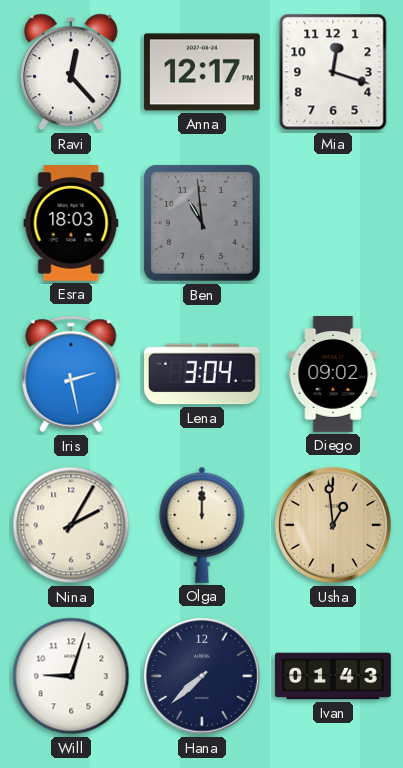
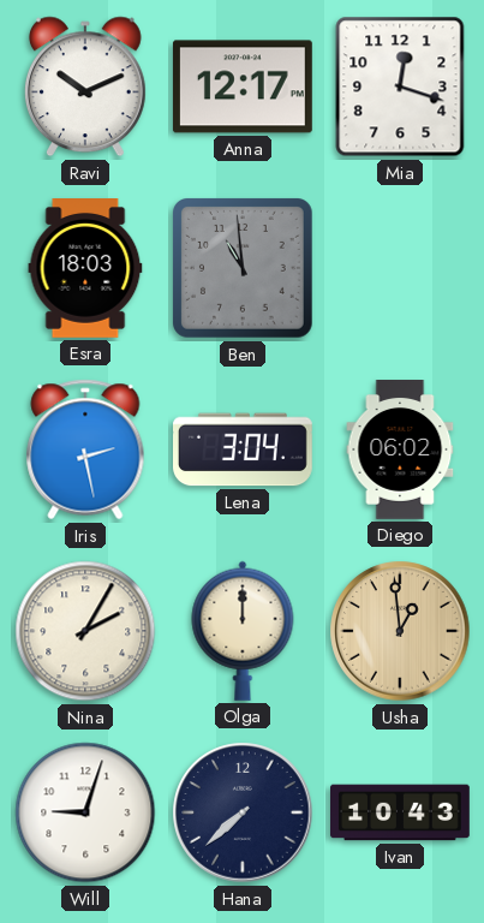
Ravi: 12:23 -> 10:11
Diego: 09:02 -> 06:02
Ivan: 01:43 -> 10:43
